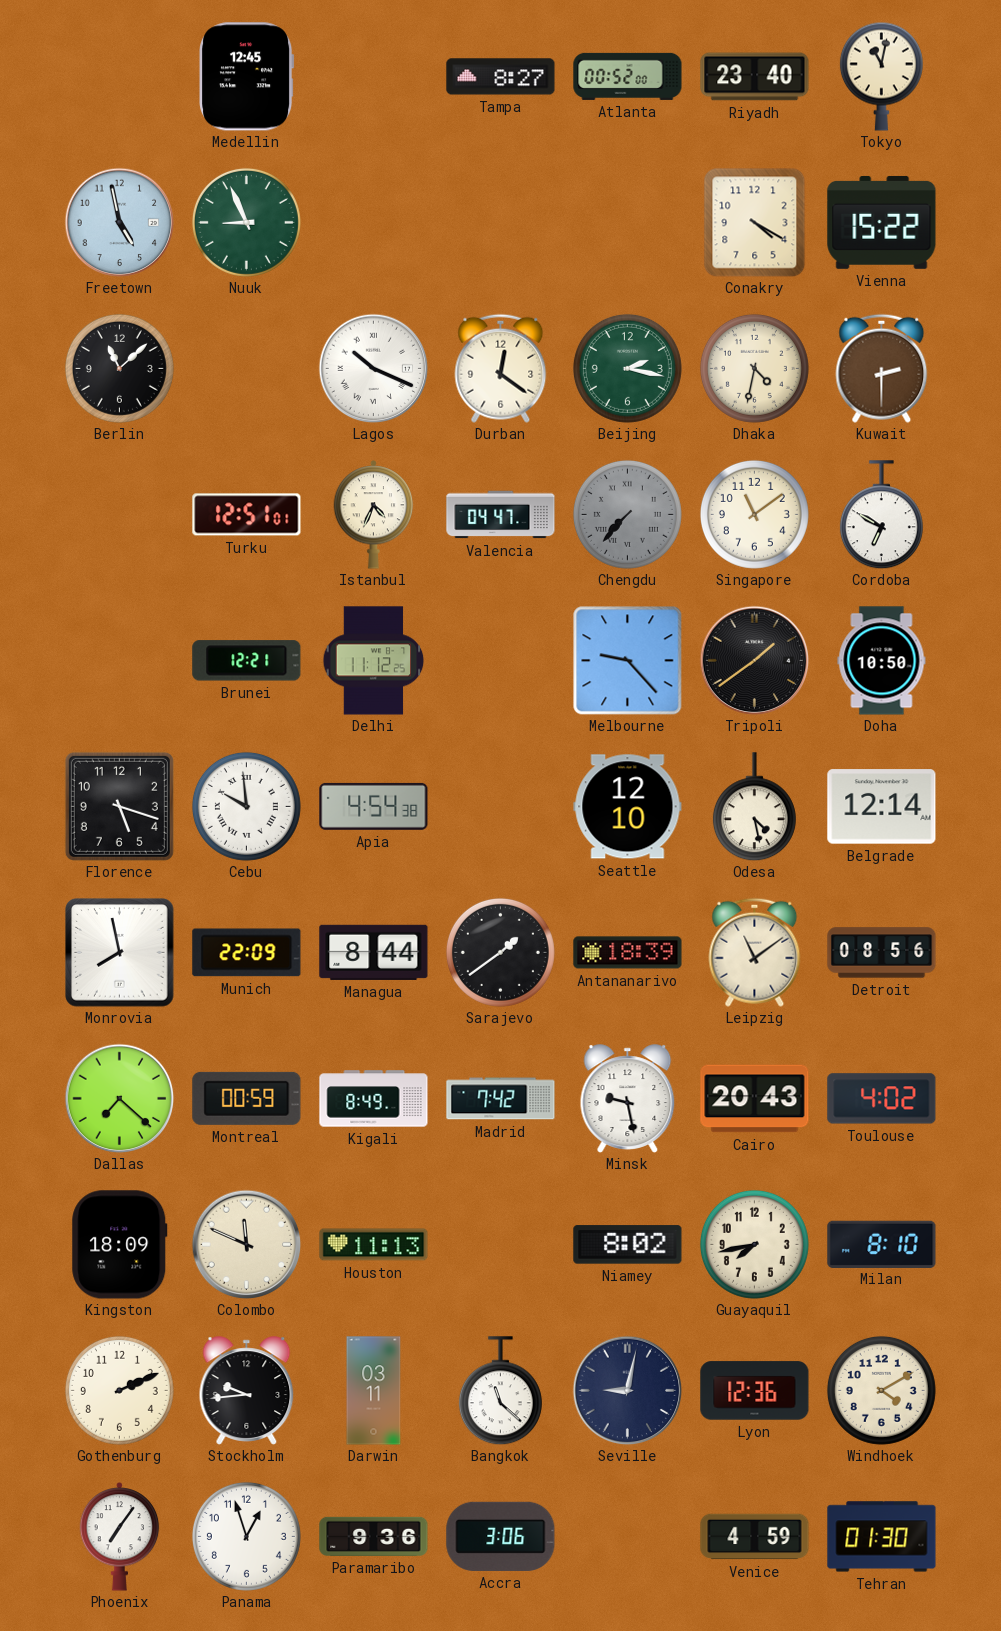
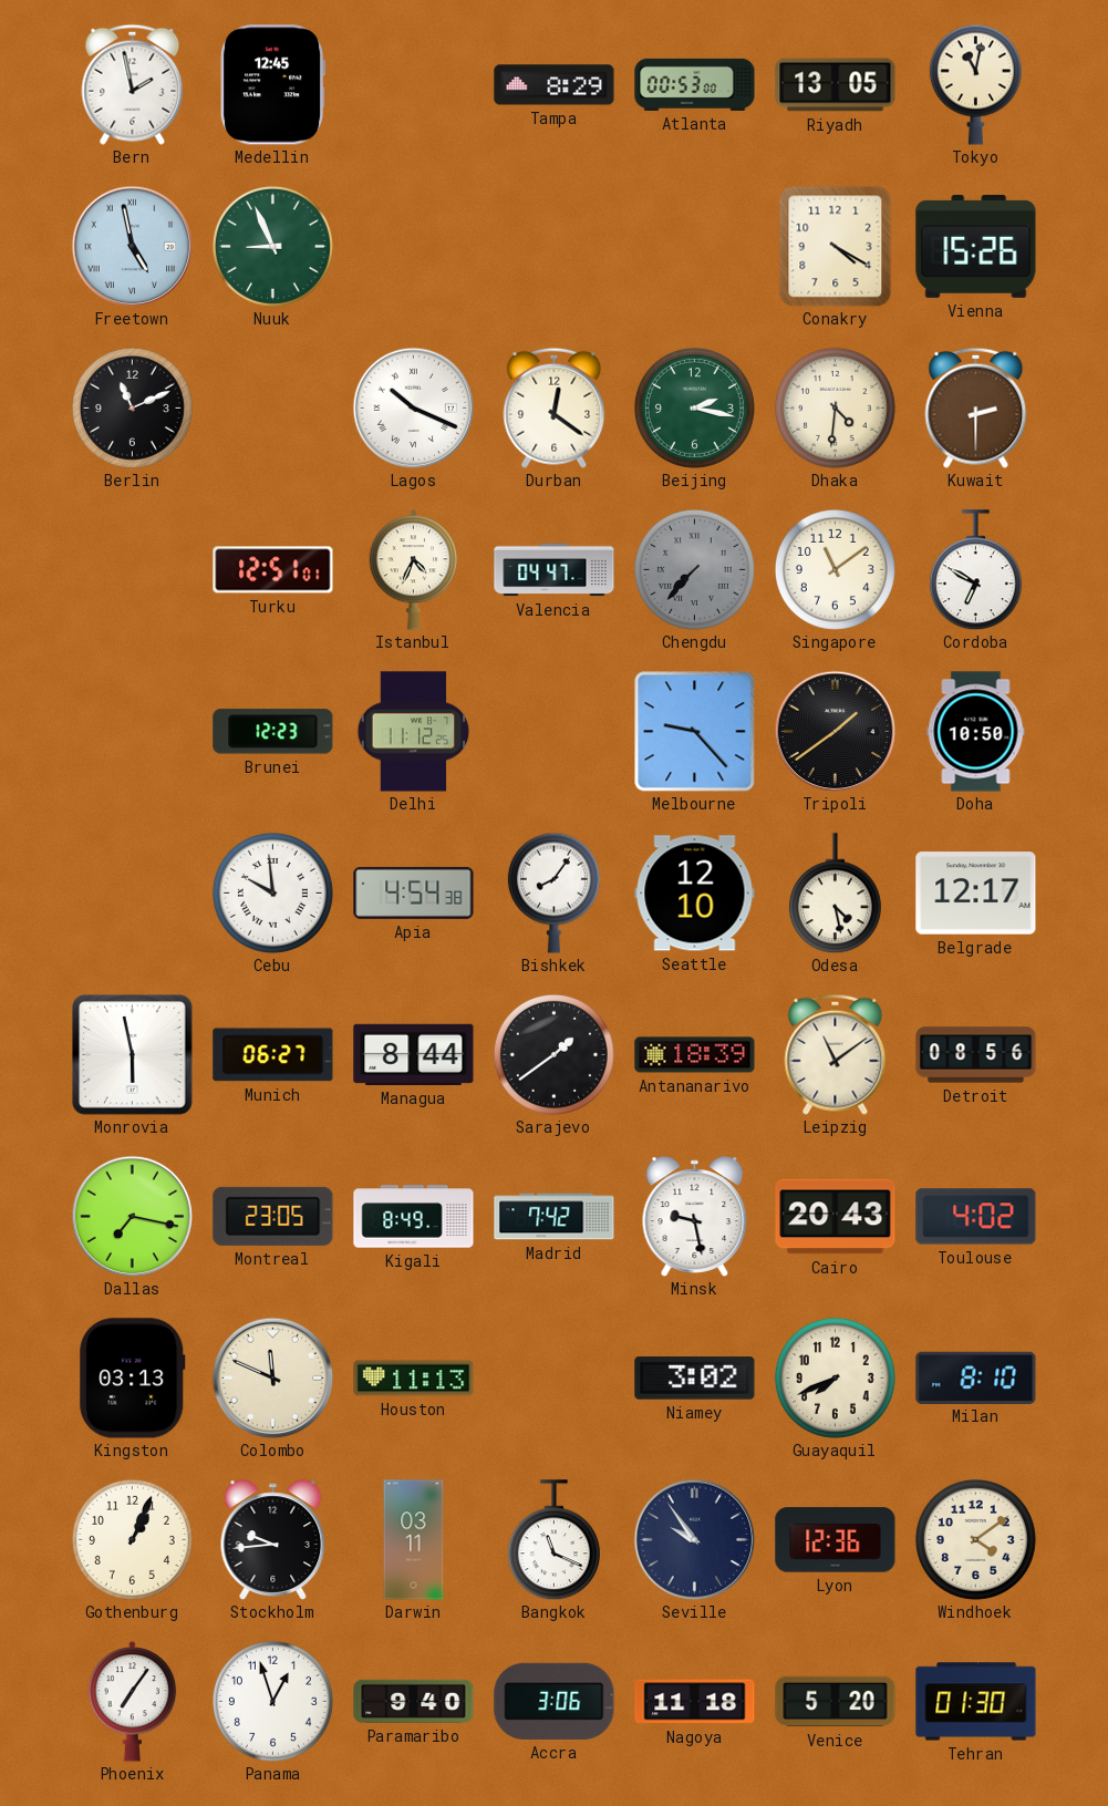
Bern: none -> 1:58
Tampa: 8:27 -> 8:29
Atlanta: 00:52 -> 00:53
Riyadh: 23:40 -> 13:05
Freetown numerals: Arabic -> Roman
Vienna: 15:22 -> 15:26
Berlin: 11:08 -> 11:11
Dhaka: 4:32 -> 4:31
Brunei: 12:21 -> 12:23
Florence: 5:18 -> none
Bishkek: none -> 8:06
Belgrade: 12:14 -> 12:17
Monrovia: 7:58 -> 5:58
Munich: 22:09 -> 06:27
Dallas: 7:22 -> 7:17
Montreal: 00:59 -> 23:05
Kingston: 18:09 -> 03:13
Niamey: 8:02 -> 3:02
Guayaquil: 7:43 -> 7:41
Gothenburg: 2:11 -> 1:04
Bangkok: 11:22 -> 11:19
Seville: 9:02 -> 9:54
Windhoek: 4:10 -> 4:09
Paramaribo: 9:36 -> 9:40
Nagoya: none -> 11:18
Venice: 4:59 -> 5:20
